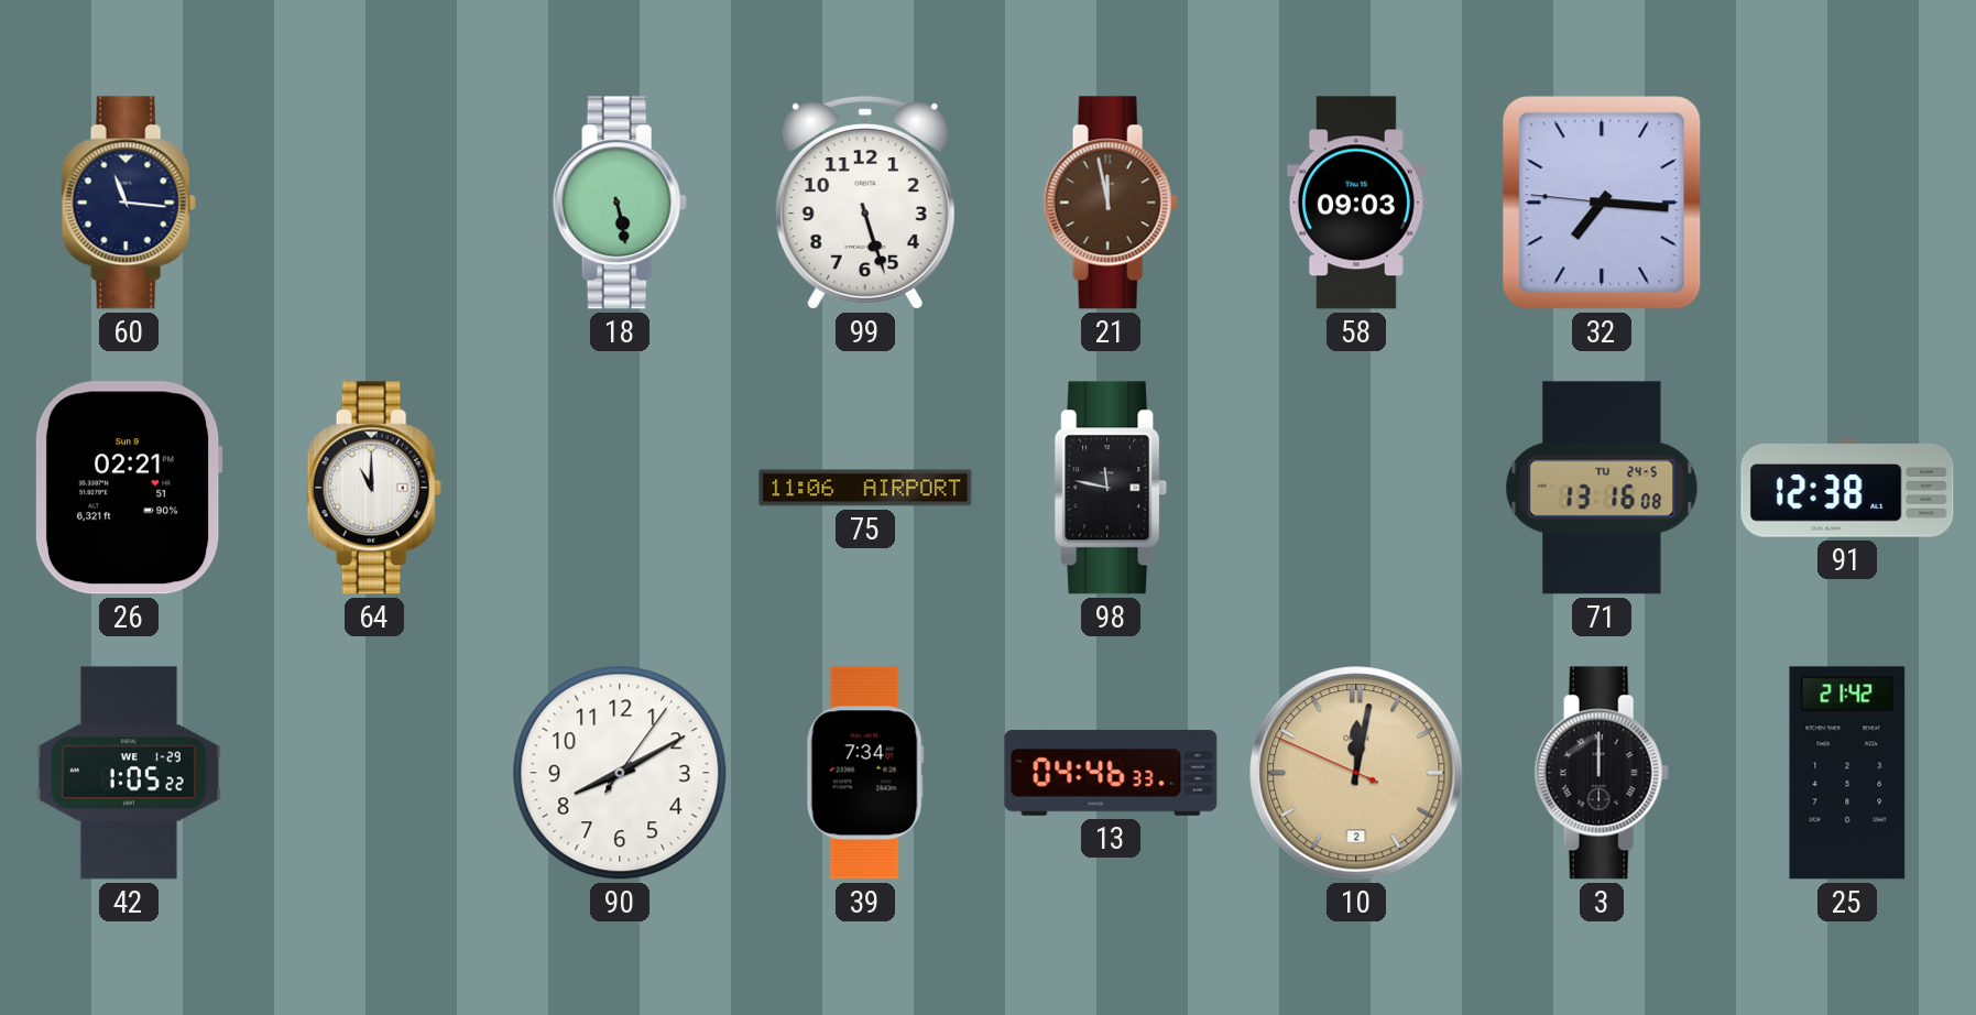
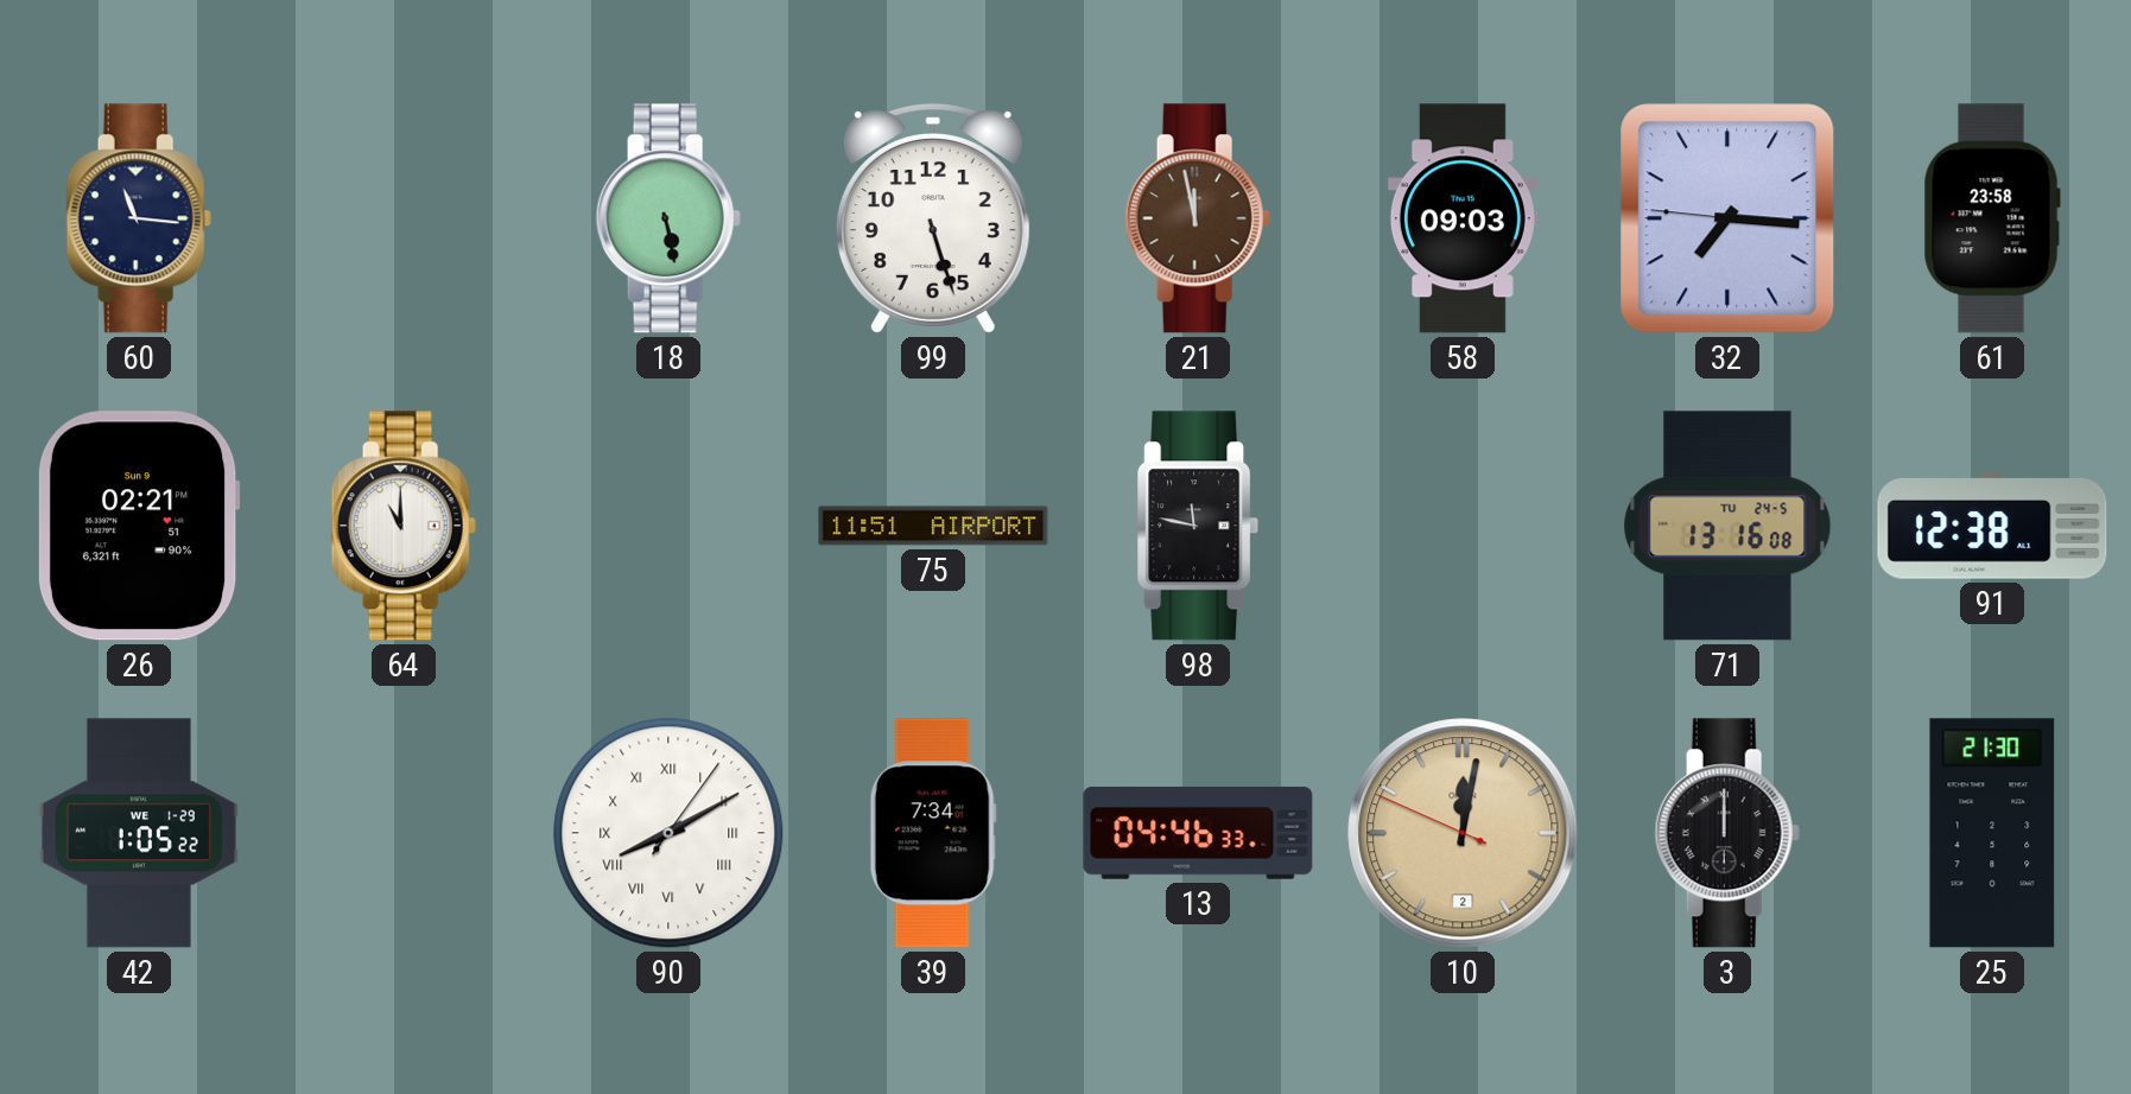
61: none -> 23:58
75: 11:06 -> 11:51
90 numerals: Arabic -> Roman
25: 21:42 -> 21:30
